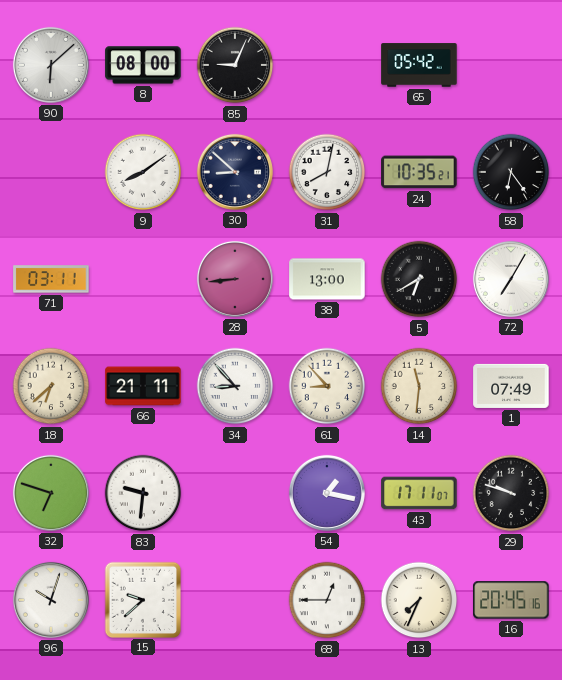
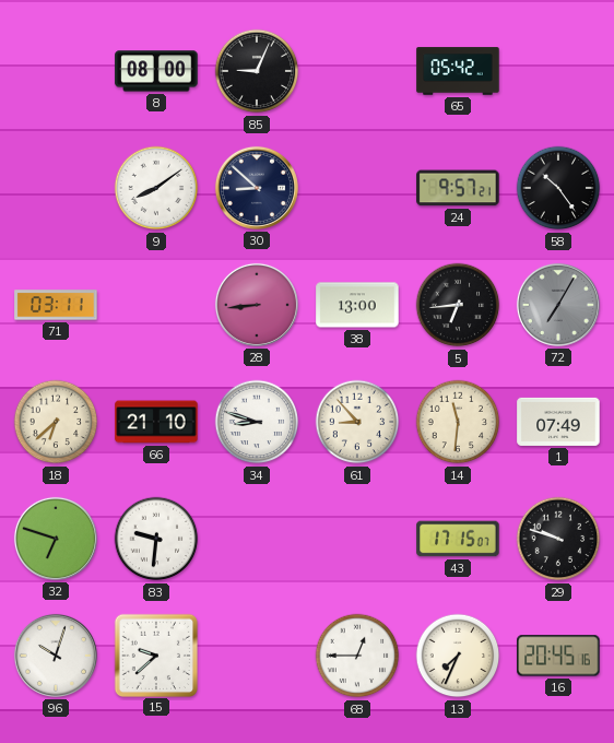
90: 6:08 -> none
31: 8:02 -> none
24: 10:35 -> 9:57
58: 6:24 -> 10:24
5: 6:40 -> 6:44
72 dial: white -> grey
66: 21:11 -> 21:10
34: 8:53 -> 8:48
54: 1:17 -> none
43: 17:11 -> 17:15
